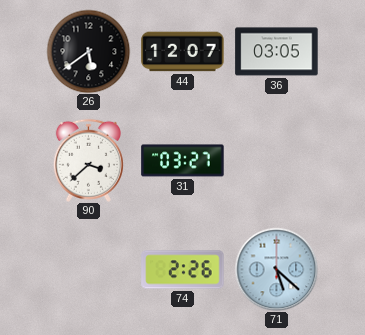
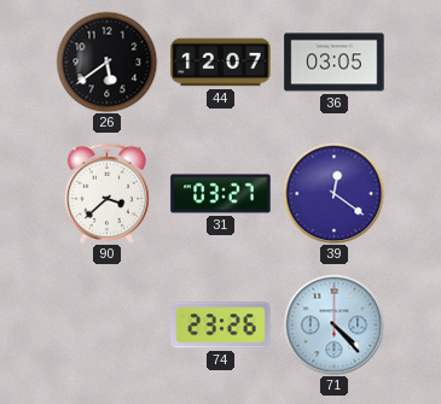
39: none -> 12:21
74: 2:26 -> 23:26
71: 5:22 -> 4:23
